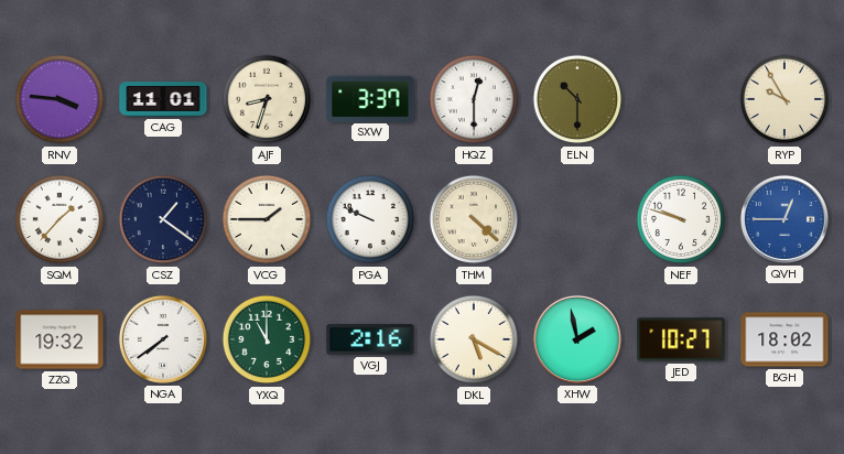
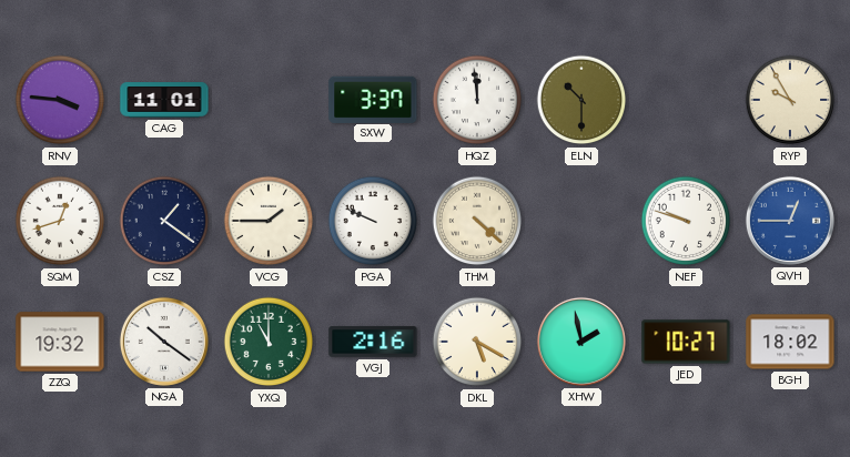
AJF: 8:33 -> none
HQZ: 12:30 -> 11:59
SQM: 1:37 -> 12:42
NGA: 7:39 -> 10:21
